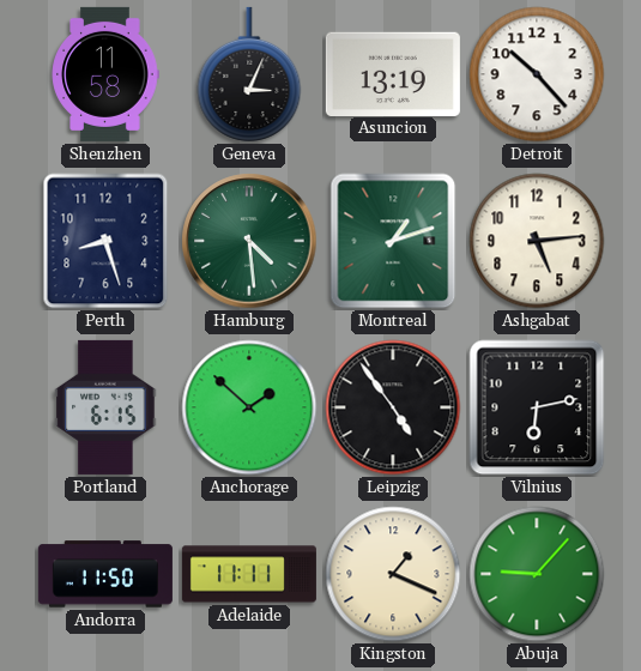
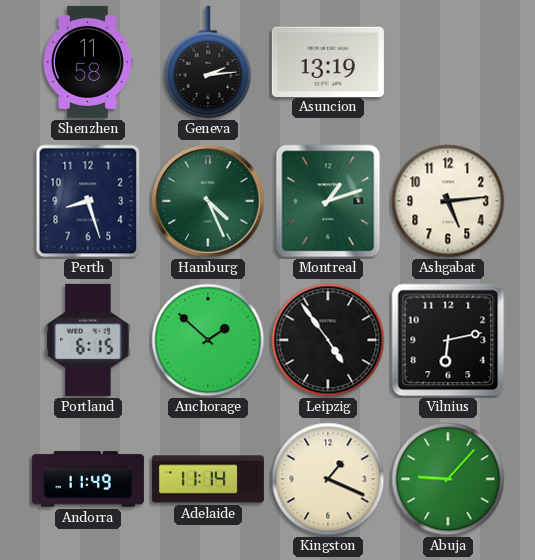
Geneva: 3:04 -> 2:14
Detroit: 10:23 -> none
Hamburg: 4:29 -> 4:26
Andorra: 11:50 -> 11:49
Adelaide: 11:11 -> 11:14
